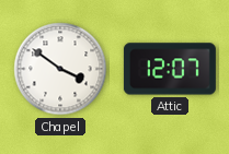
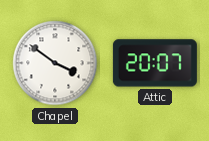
Attic: 12:07 -> 20:07
